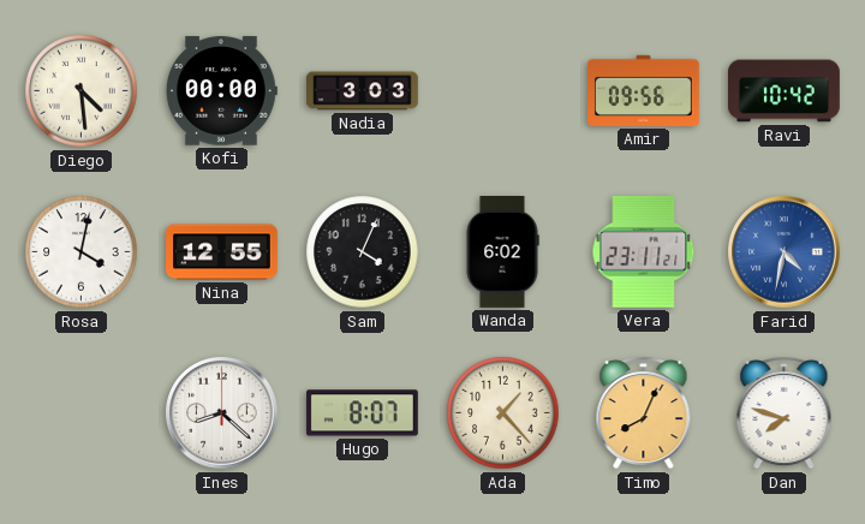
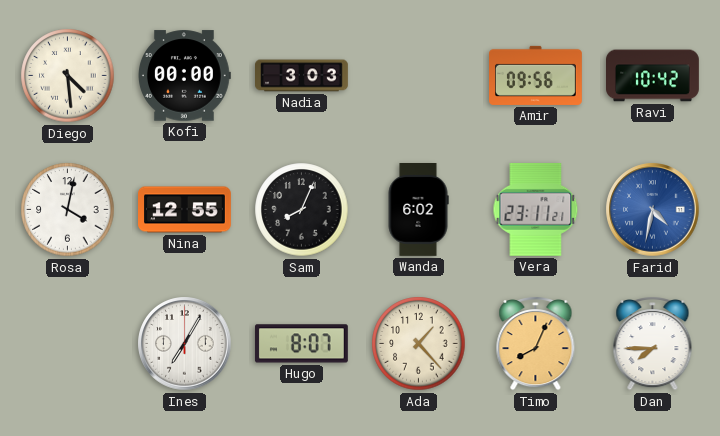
Sam: 4:04 -> 8:04
Ines: 8:22 -> 7:05
Dan: 7:48 -> 7:45
